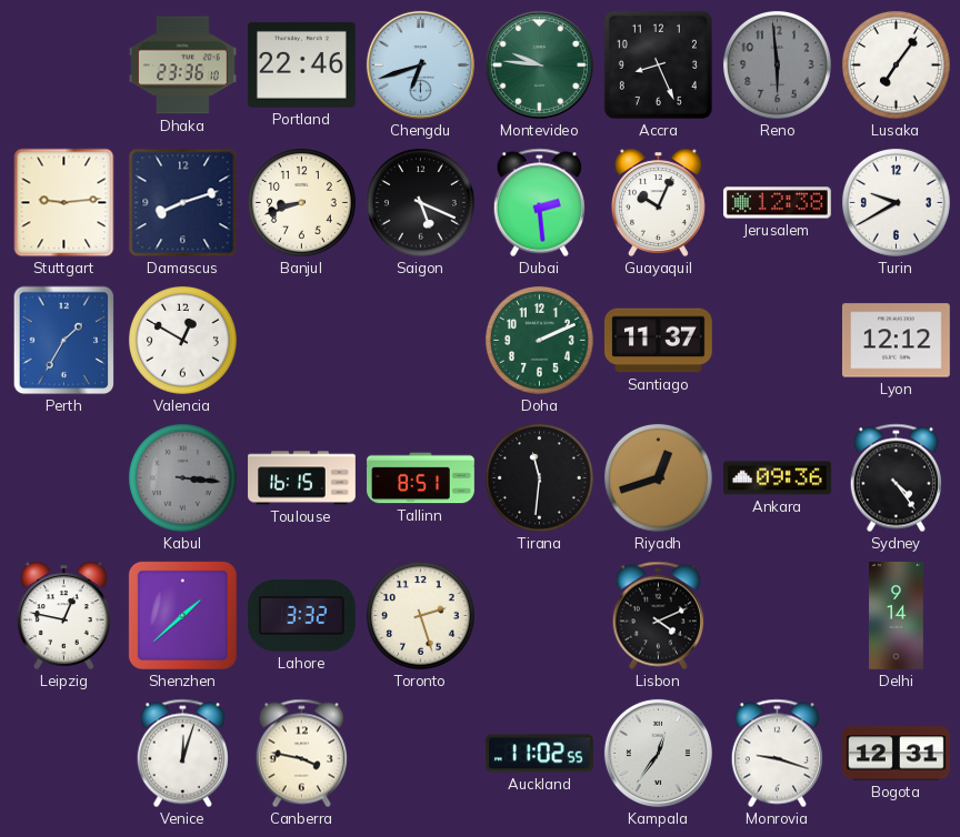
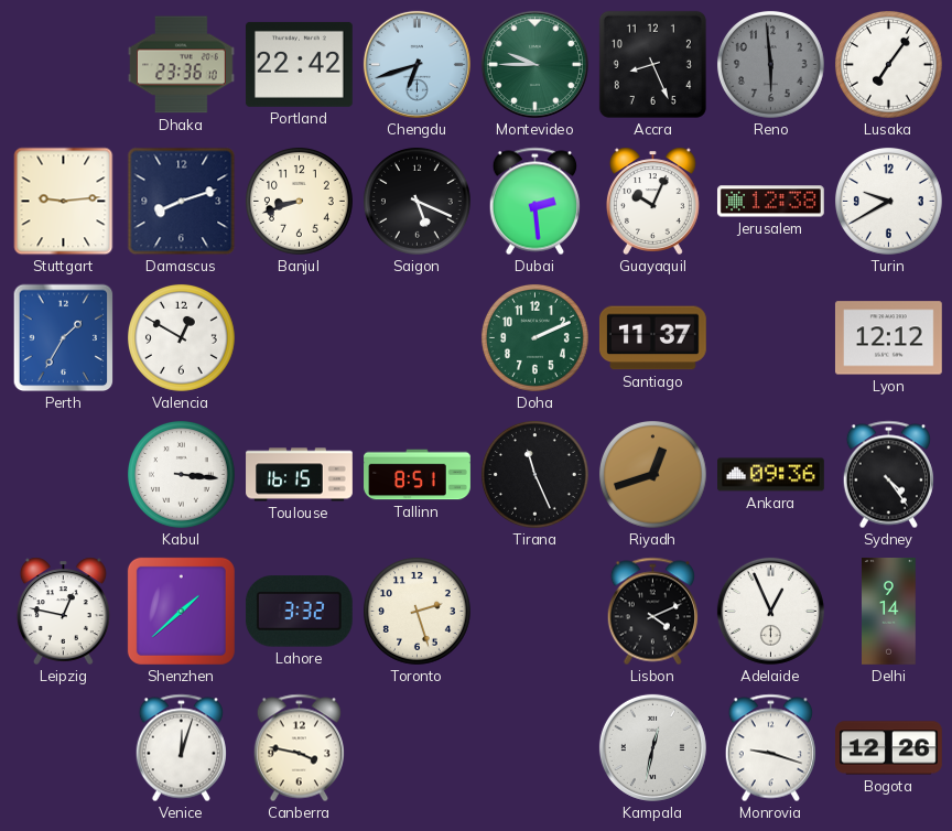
Portland: 22:46 -> 22:42
Montevideo: 9:46 -> 9:45
Kabul dial: grey -> white
Tirana: 11:31 -> 11:26
Adelaide: none -> 12:56
Auckland: 11:02 -> none
Kampala: 12:36 -> 12:32
Bogota: 12:31 -> 12:26
